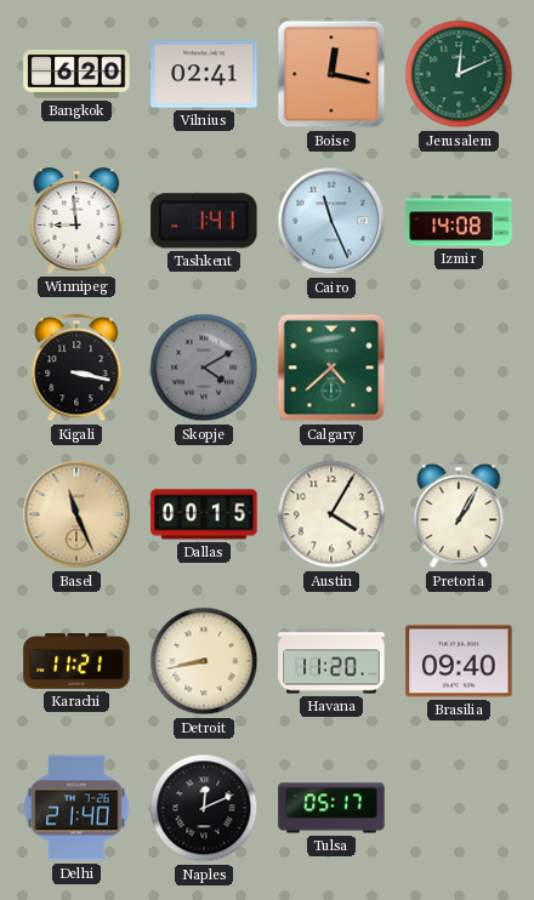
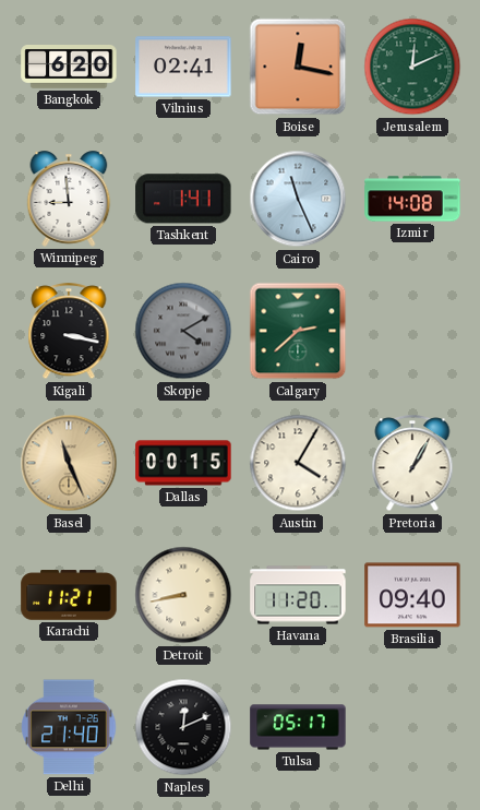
Calgary: 4:38 -> 2:38
